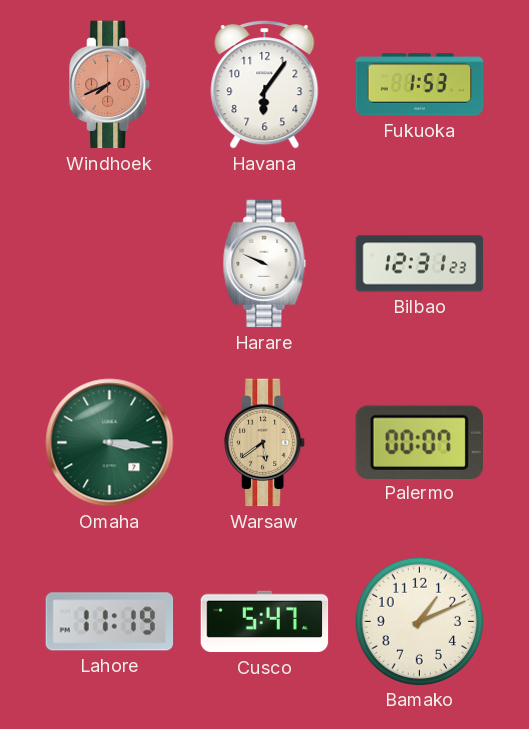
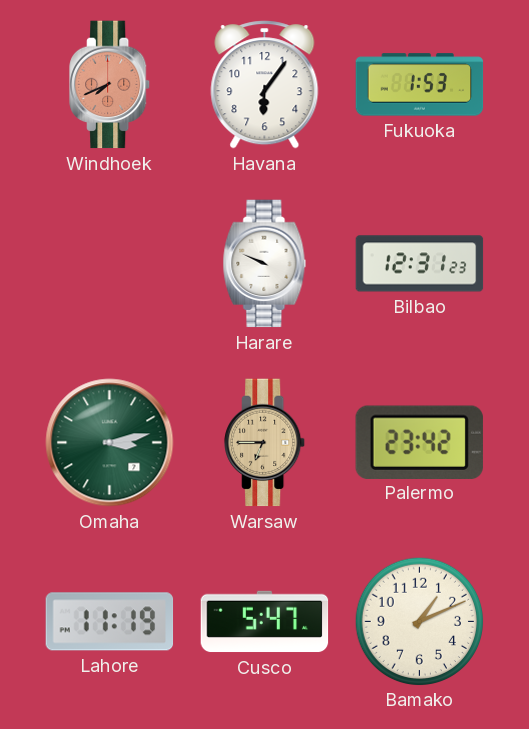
Omaha: 3:16 -> 3:13
Warsaw: 5:39 -> 6:45
Palermo: 00:07 -> 23:42
